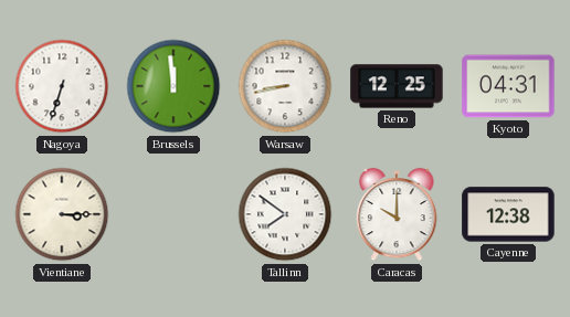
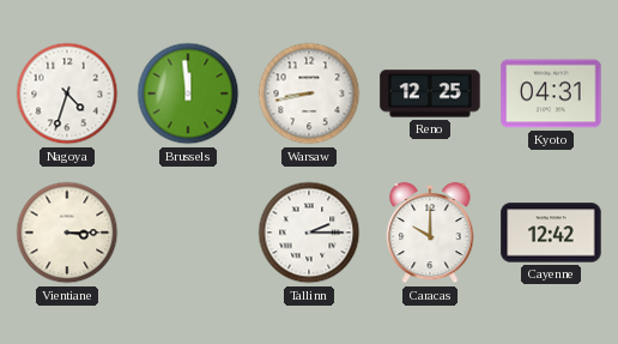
Nagoya: 6:33 -> 4:33
Tallinn: 7:51 -> 2:15
Cayenne: 12:38 -> 12:42
